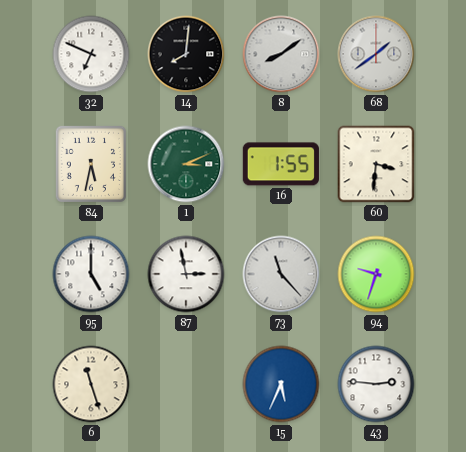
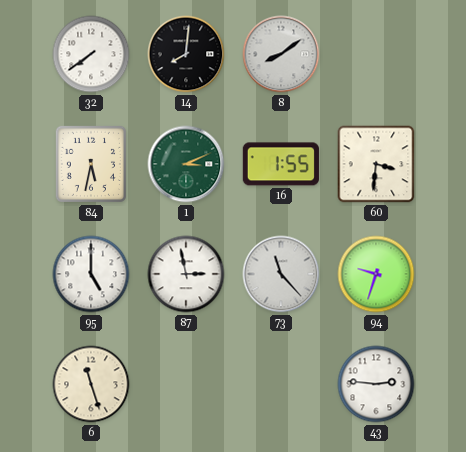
32: 6:49 -> 7:39
68: 1:39 -> none
15: 5:34 -> none
